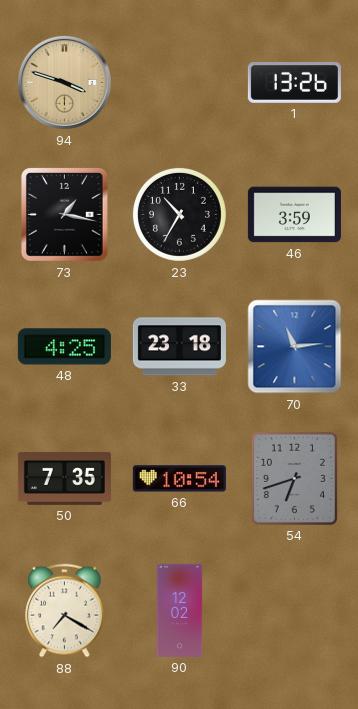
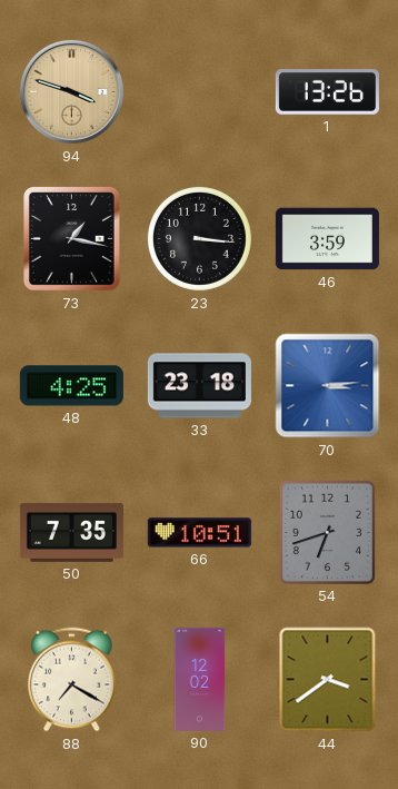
23: 10:35 -> 3:16
70: 11:14 -> 3:14
66: 10:54 -> 10:51
44: none -> 3:39
